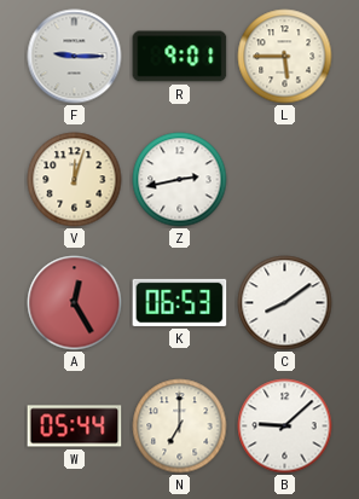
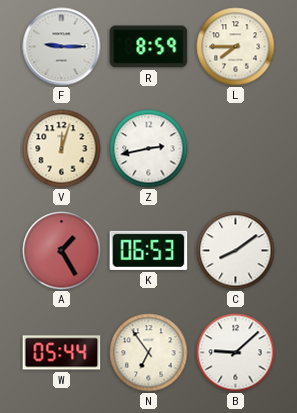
R: 9:01 -> 8:59
L: 5:45 -> 7:45
A: 12:25 -> 1:25
N: 7:00 -> 6:54
